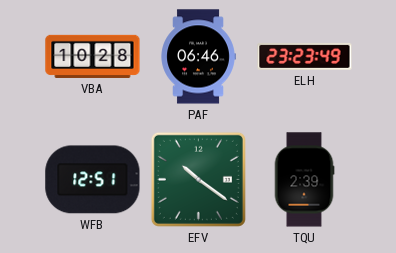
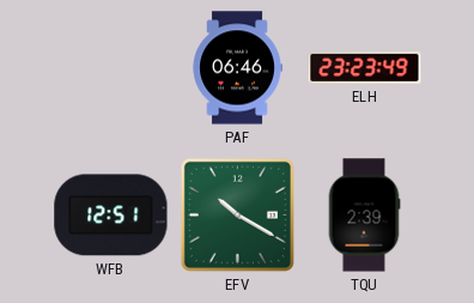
VBA: 10:28 -> none
EFV: 10:21 -> 10:20
